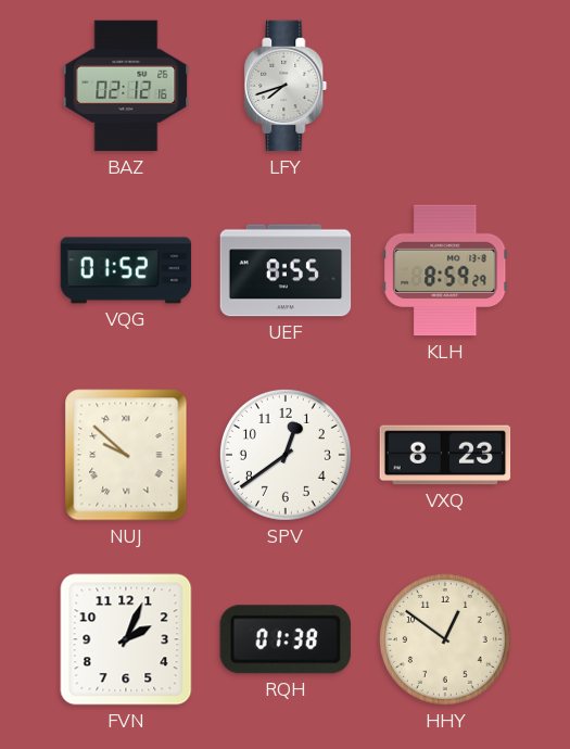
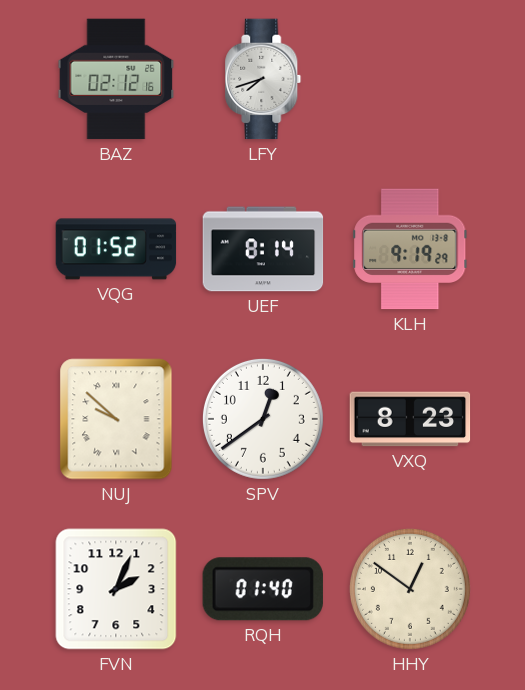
UEF: 8:55 -> 8:14
KLH: 8:59 -> 9:19
RQH: 01:38 -> 01:40
